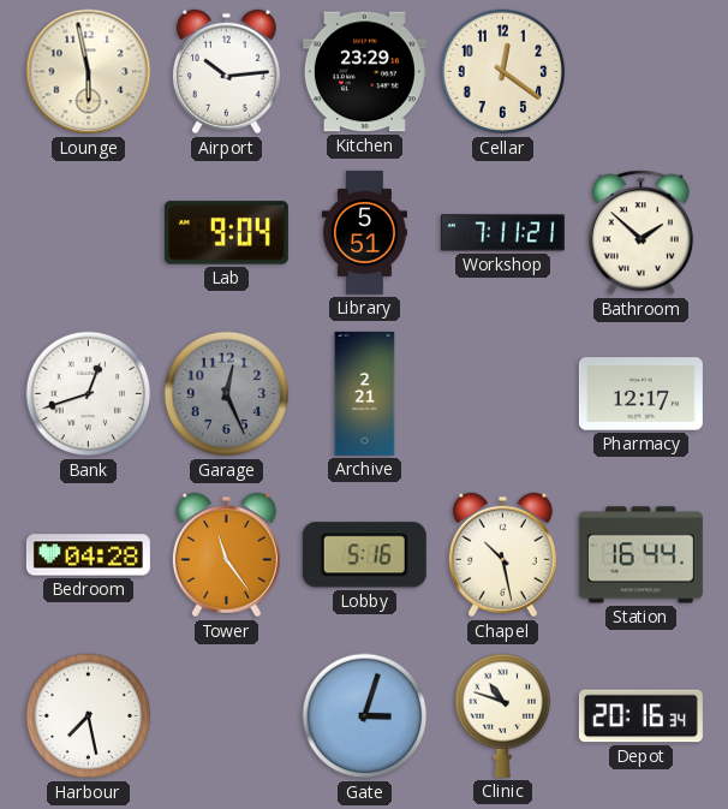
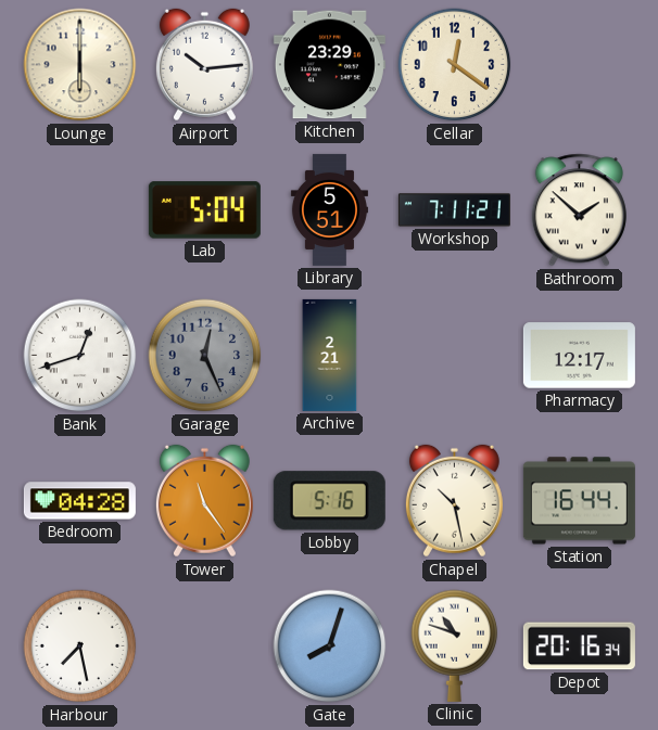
Lounge: 5:58 -> 6:00
Lab: 9:04 -> 5:04
Gate: 3:03 -> 8:03
